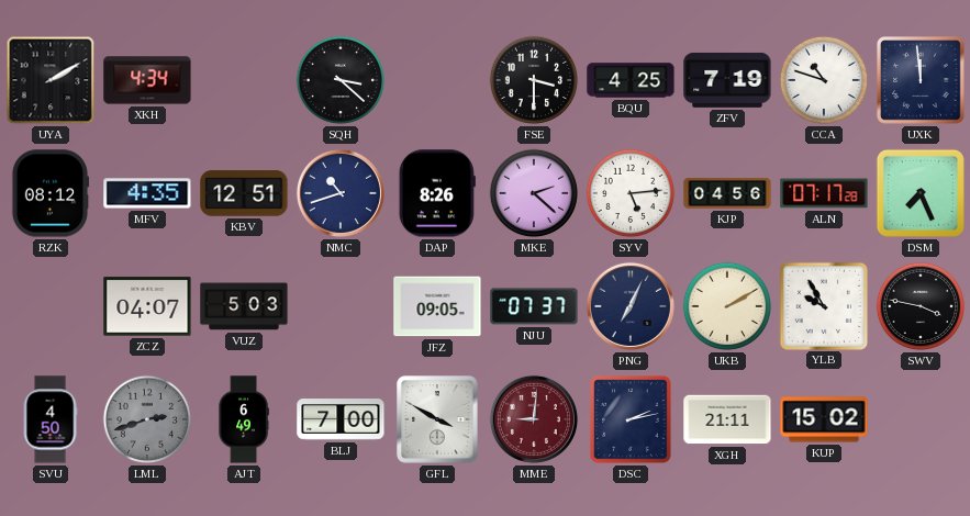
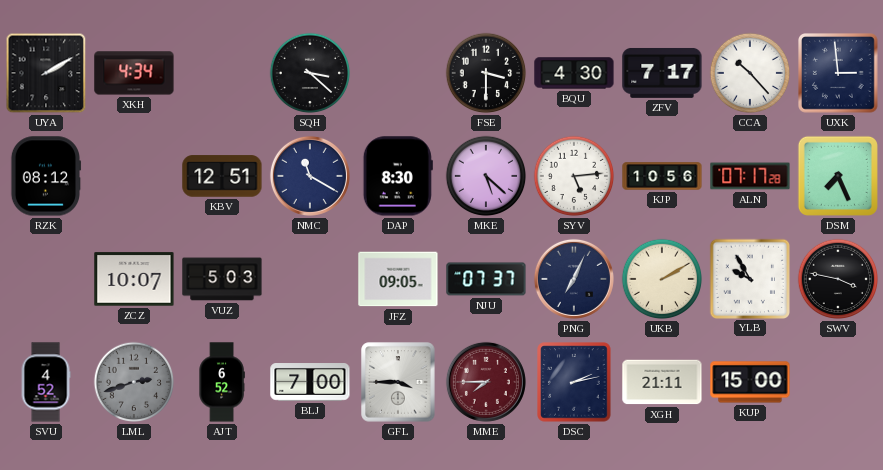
BQU: 4:25 -> 4:30
ZFV: 7:19 -> 7:17
CCA: 10:48 -> 10:23
UXK: 11:59 -> 2:59
MFV: 4:35 -> none
NMC: 10:42 -> 11:20
DAP: 8:26 -> 8:30
MKE: 2:22 -> 5:22
KJP: 04:56 -> 10:56
ZCZ: 04:07 -> 10:07
SVU: 4:50 -> 4:52
AJT: 6:49 -> 6:52
GFL: 3:50 -> 3:45
MME: 9:01 -> 7:45
KUP: 15:02 -> 15:00
